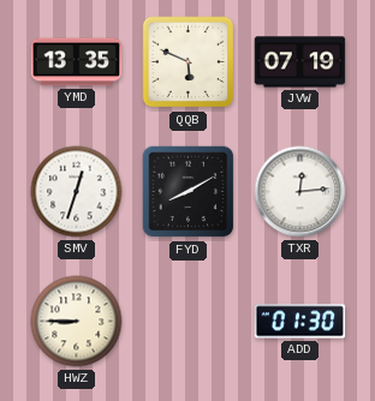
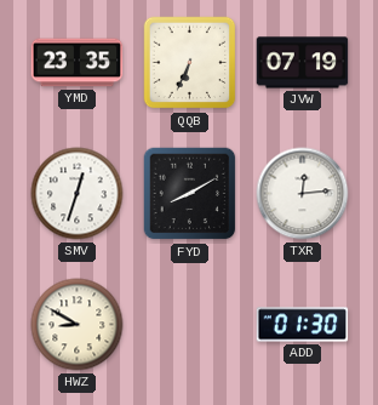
YMD: 13:35 -> 23:35
QQB: 5:49 -> 6:34
HWZ: 8:45 -> 8:50
